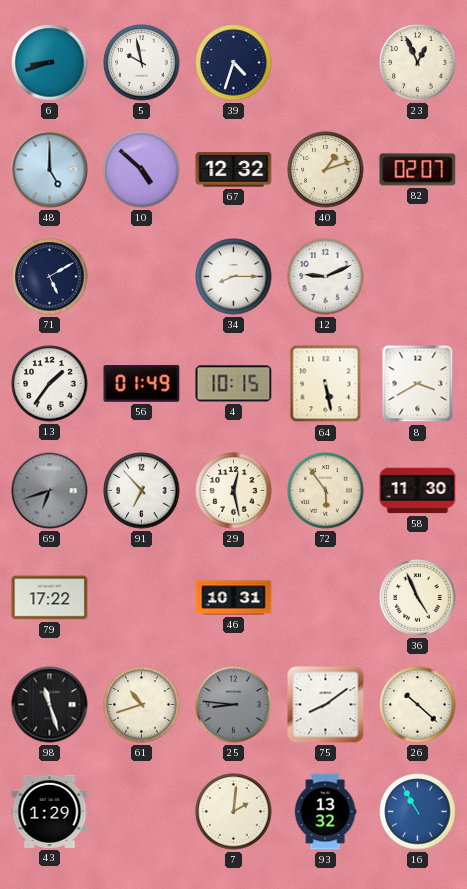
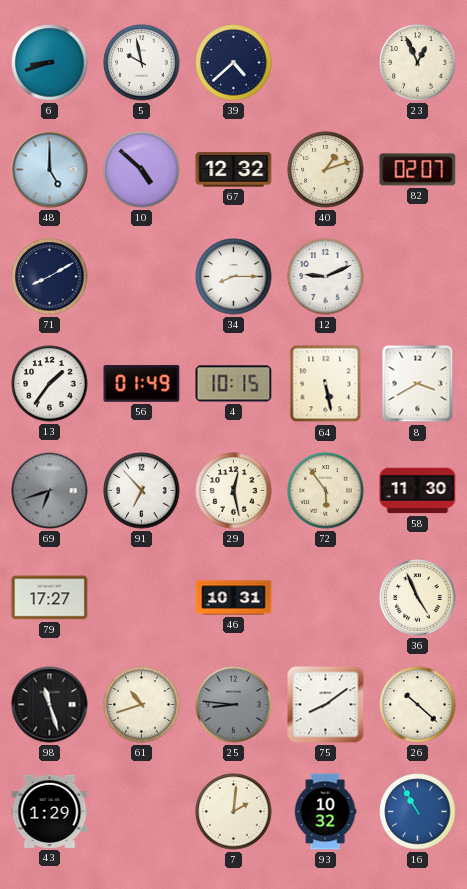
39: 4:33 -> 4:38
71: 5:10 -> 8:10
79: 17:22 -> 17:27
93: 13:32 -> 10:32
